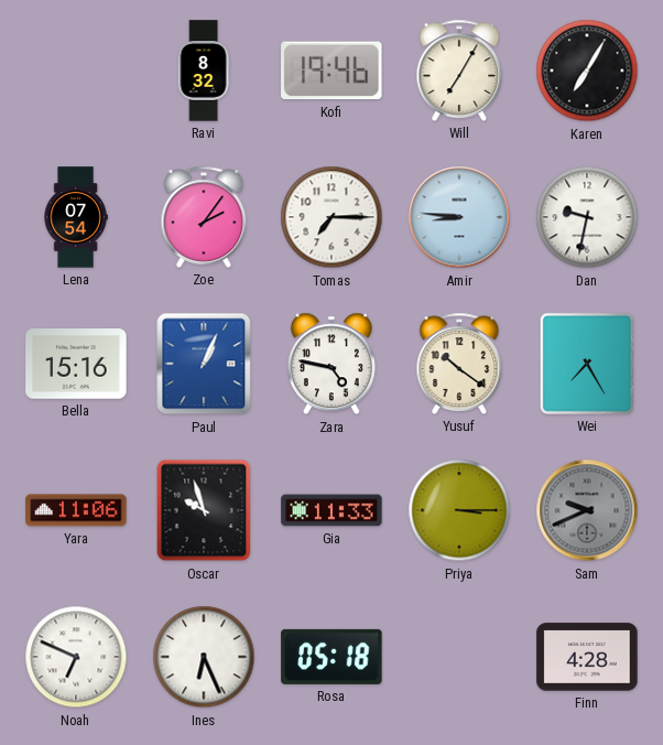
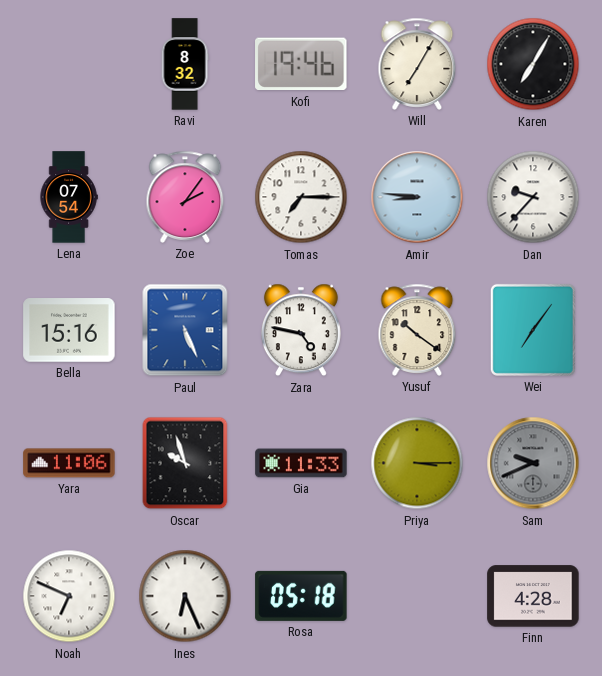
Dan: 9:32 -> 9:37
Paul: 1:04 -> 5:26
Wei: 7:25 -> 7:06
